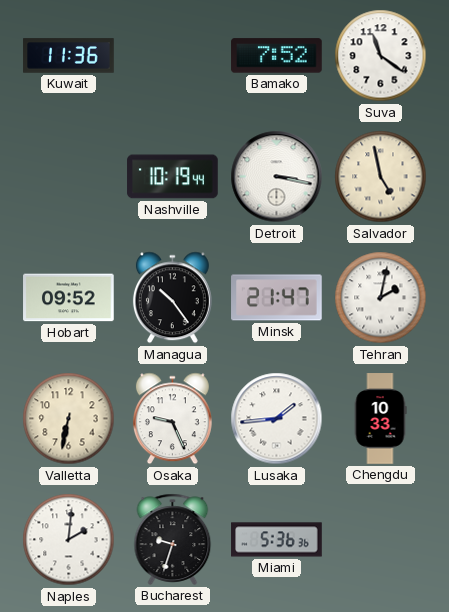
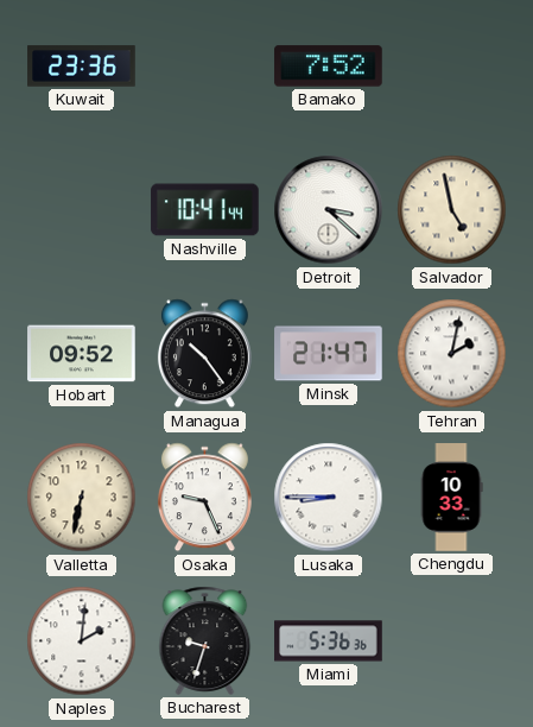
Kuwait: 11:36 -> 23:36
Suva: 11:21 -> none
Nashville: 10:19 -> 10:41
Detroit: 3:17 -> 3:22
Lusaka: 1:44 -> 8:45
